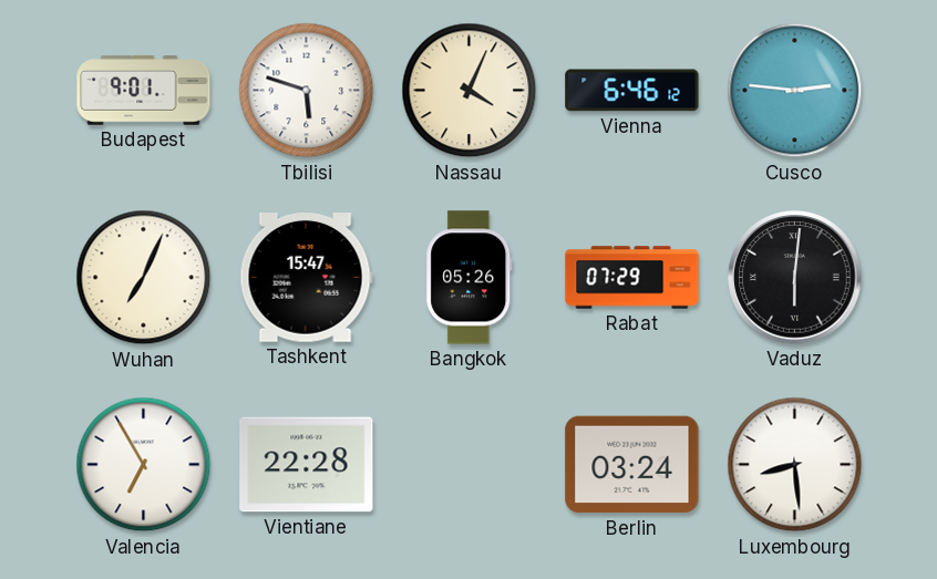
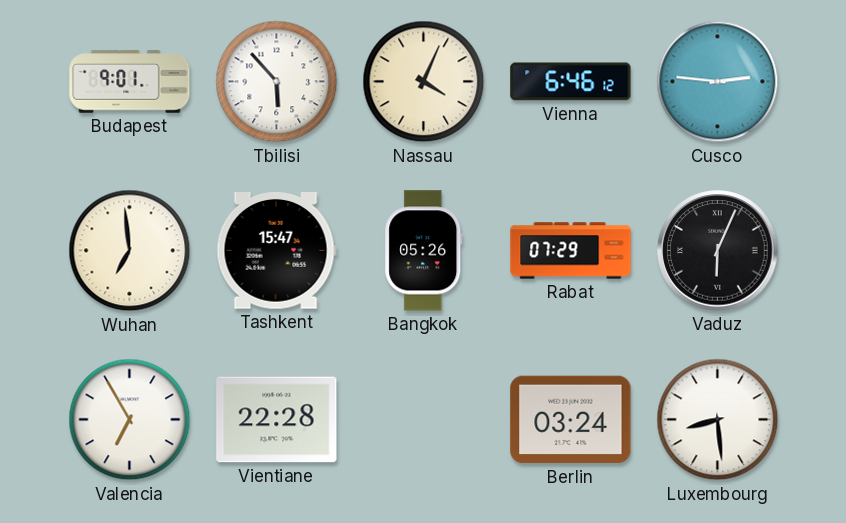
Tbilisi: 5:48 -> 5:53
Wuhan: 7:04 -> 6:59
Vaduz: 6:01 -> 6:04
